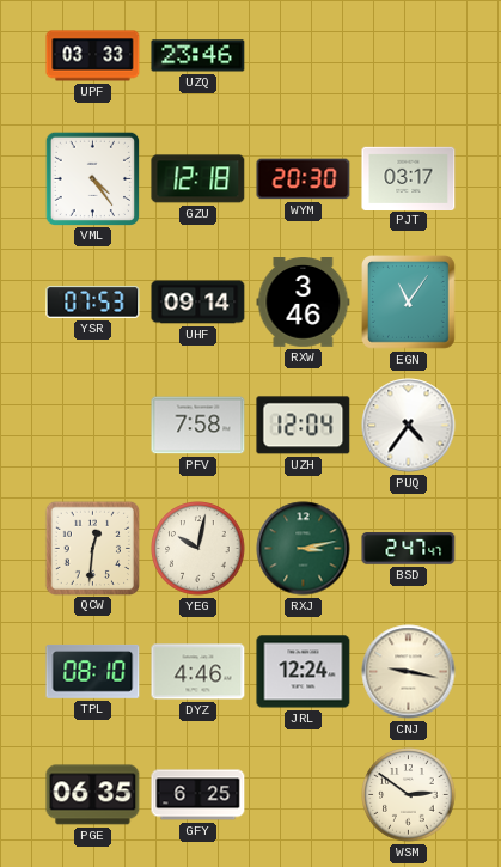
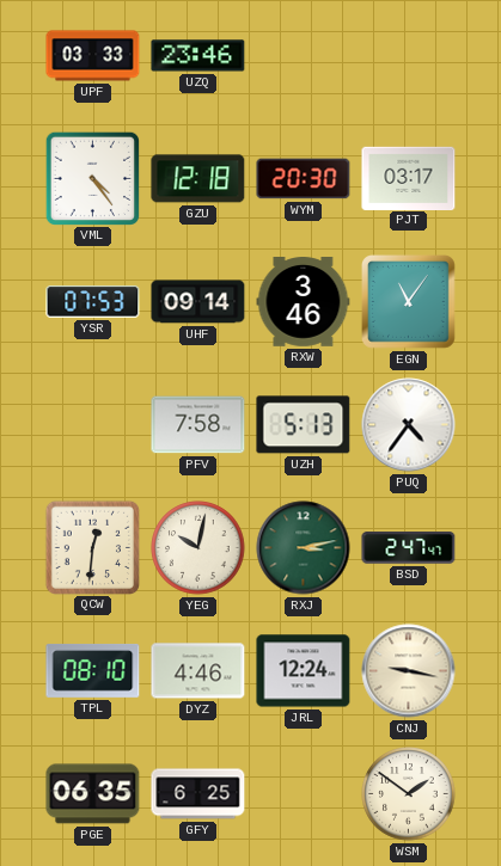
UZH: 12:04 -> 5:13
WSM: 2:51 -> 1:51
